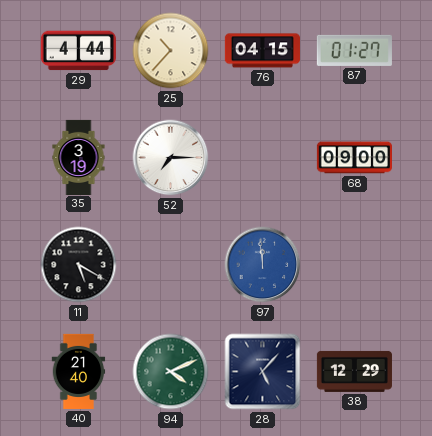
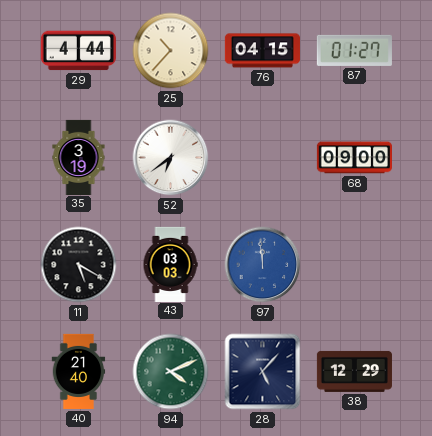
52: 7:15 -> 6:39
43: none -> 03:03
